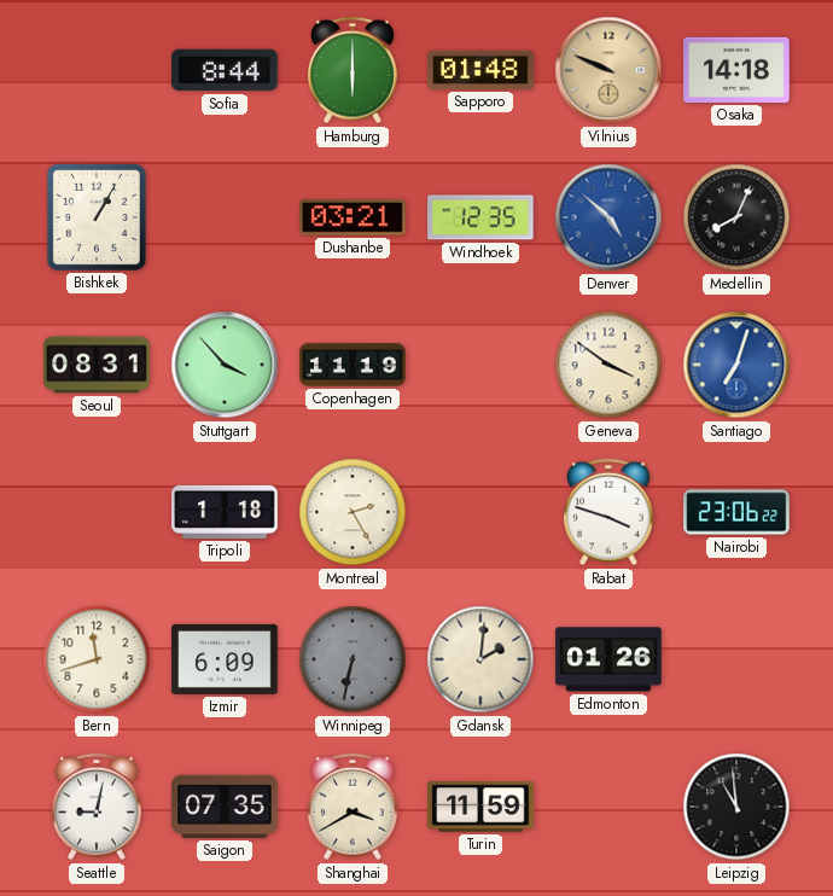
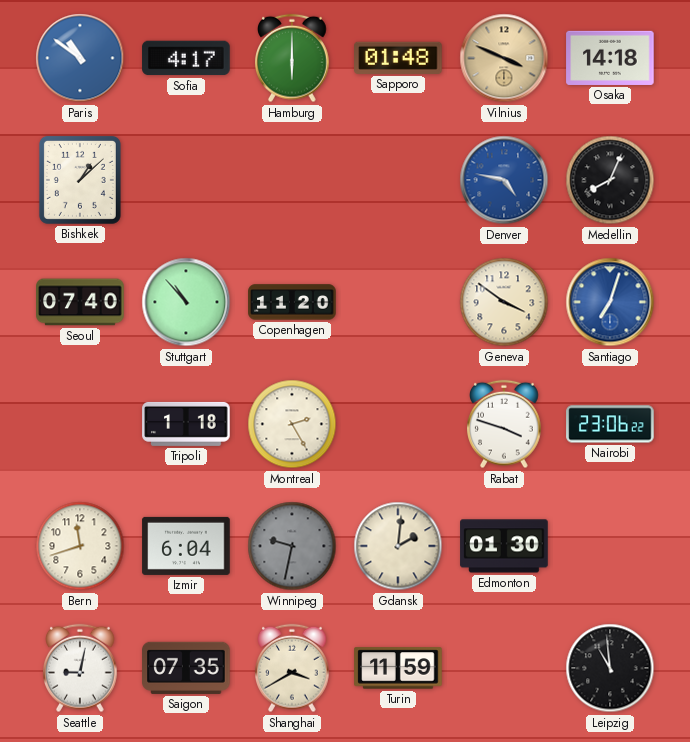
Paris: none -> 10:51
Sofia: 8:44 -> 4:17
Vilnius: 9:49 -> 3:49
Bishkek: 1:05 -> 1:08
Dushanbe: 03:21 -> none
Windhoek: 12:35 -> none
Denver: 4:52 -> 4:47
Seoul: 08:31 -> 07:40
Stuttgart: 3:53 -> 10:53
Copenhagen: 11:19 -> 11:20
Izmir: 6:09 -> 6:04
Winnipeg: 6:32 -> 9:32
Edmonton: 01:26 -> 01:30
